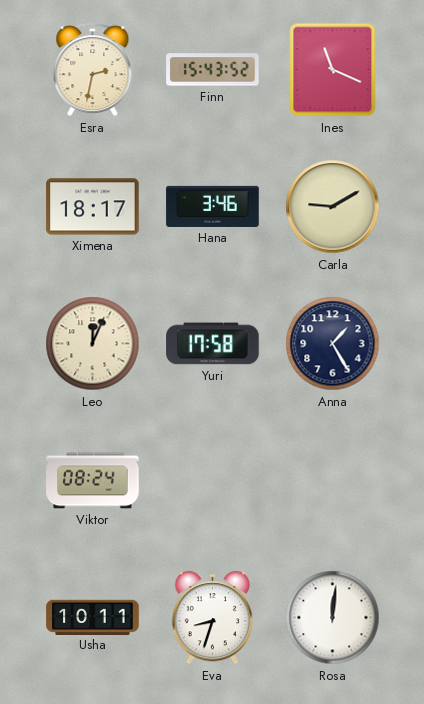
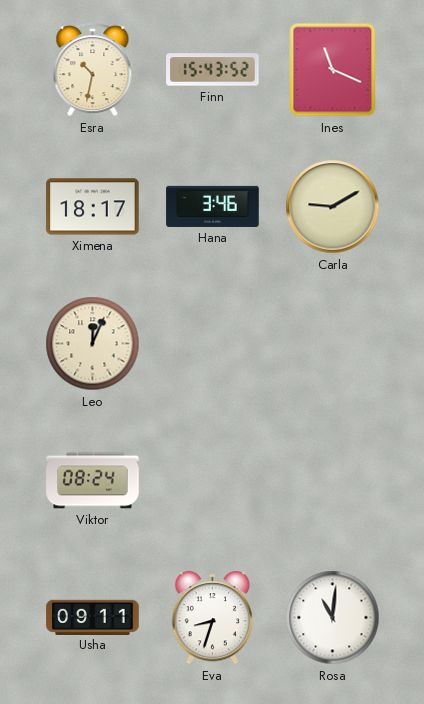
Esra: 2:32 -> 10:32
Yuri: 17:58 -> none
Anna: 1:25 -> none
Usha: 10:11 -> 09:11
Rosa: 12:01 -> 11:01
